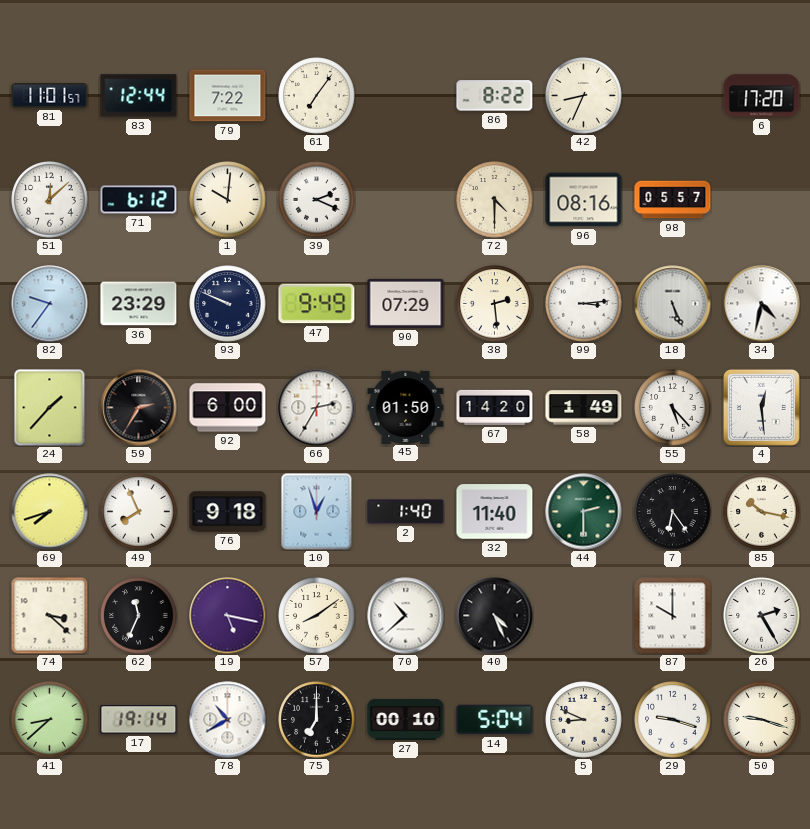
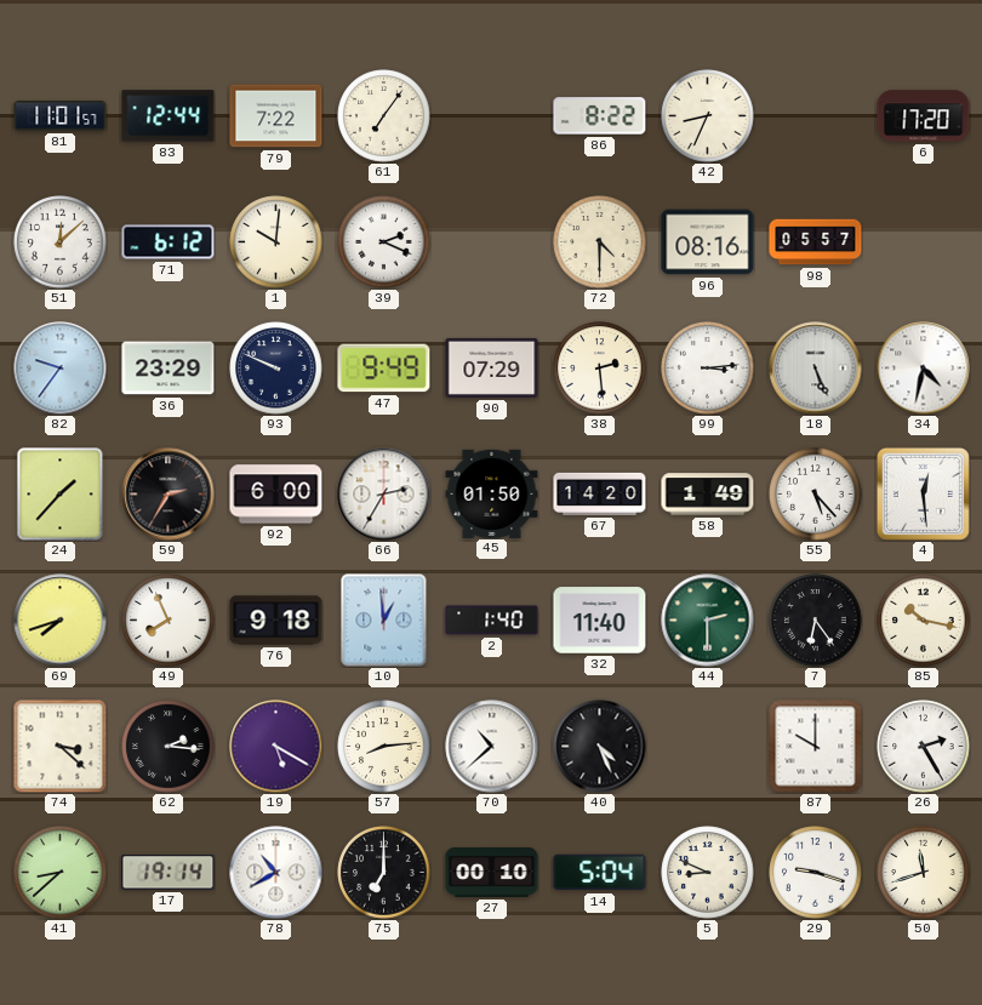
10: 12:57 -> 12:59
62: 11:34 -> 2:16
19: 5:17 -> 5:20
57: 8:09 -> 8:14
50: 9:18 -> 11:42
